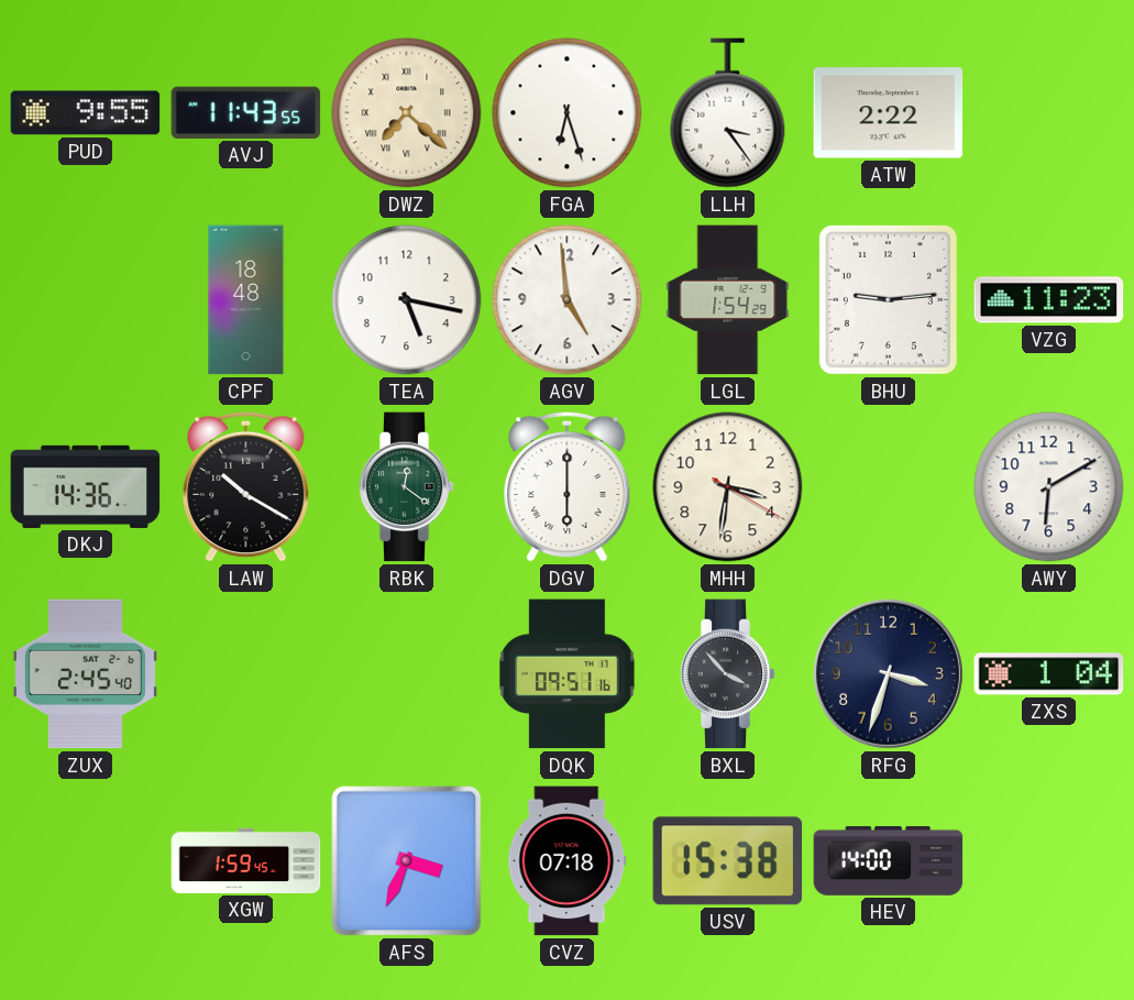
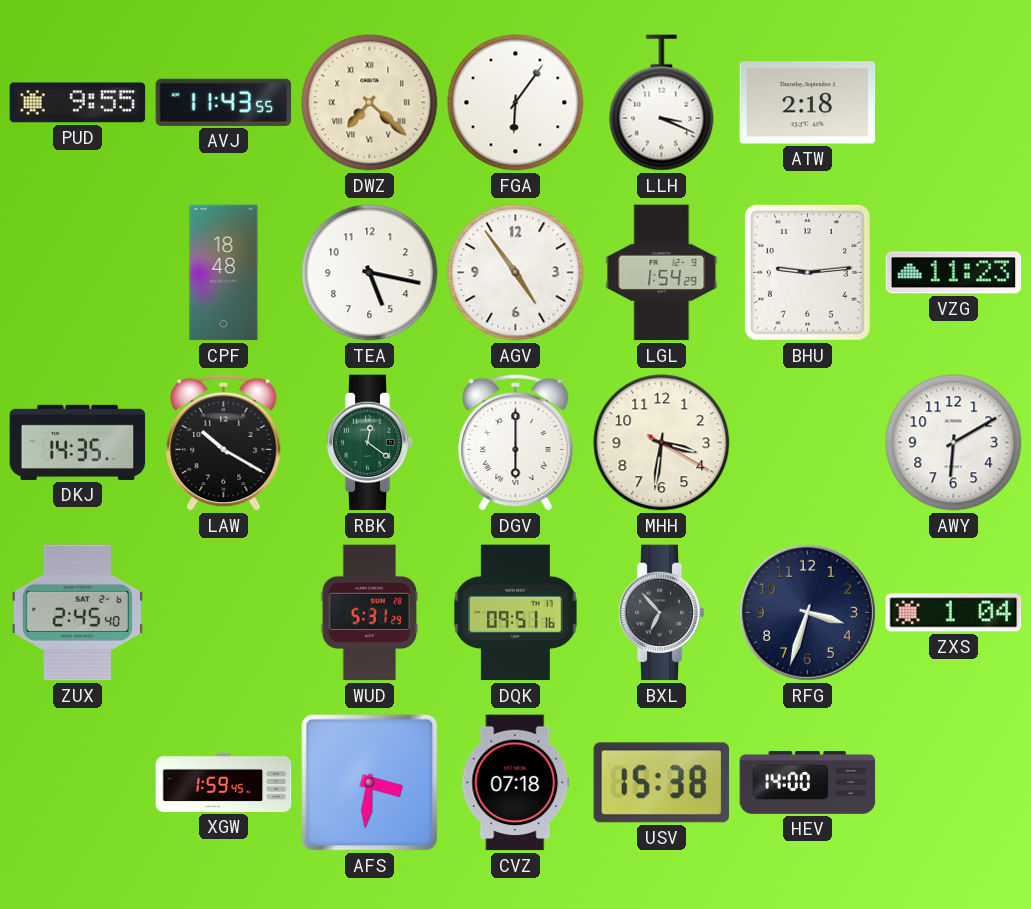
FGA: 6:27 -> 6:06
LLH: 3:24 -> 3:19
ATW: 2:22 -> 2:18
AGV: 4:59 -> 4:54
DKJ: 14:36 -> 14:35
WUD: none -> 5:31
BXL: 3:53 -> 6:53
AFS: 3:34 -> 3:31
